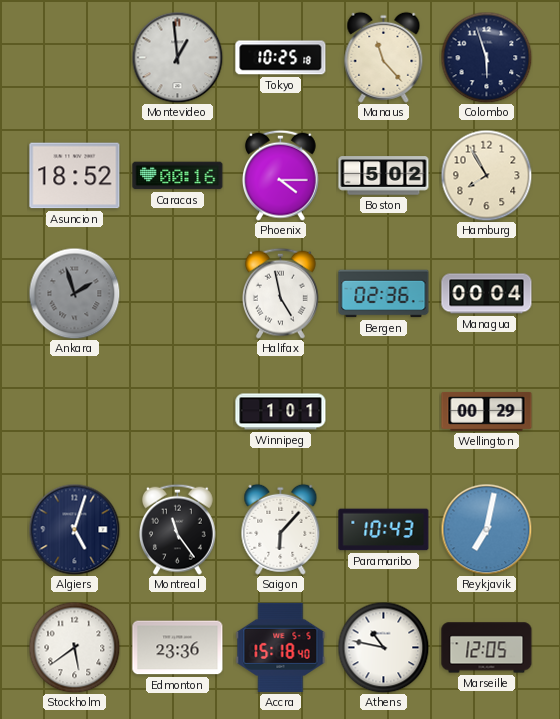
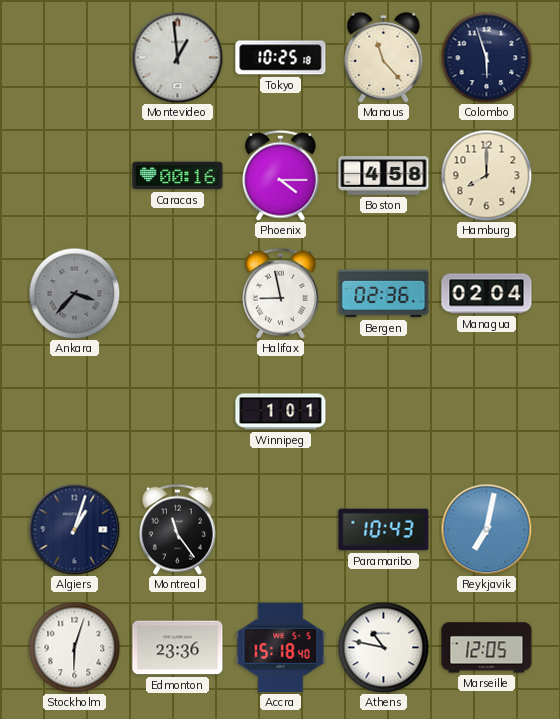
Asuncion: 18:52 -> none
Boston: 5:02 -> 4:58
Hamburg: 7:55 -> 8:00
Ankara: 1:57 -> 3:37
Halifax: 4:58 -> 8:58
Managua: 00:04 -> 02:04
Wellington: 00:29 -> none
Algiers: 5:03 -> 1:03
Saigon: 6:07 -> none
Stockholm: 5:39 -> 6:03
